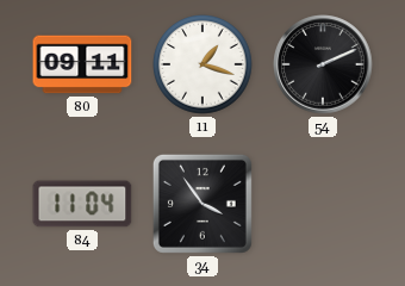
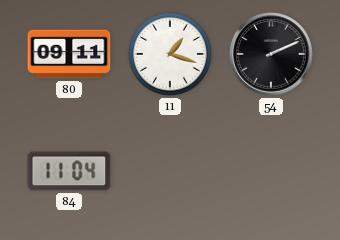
34: 3:54 -> none
